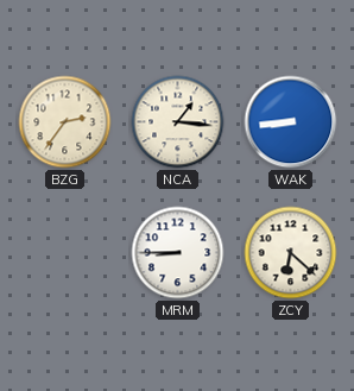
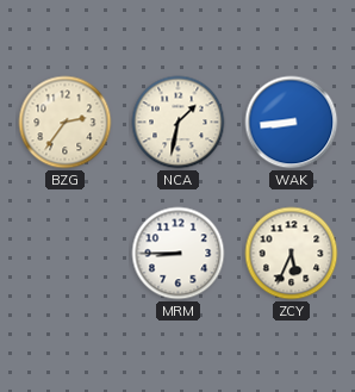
NCA: 1:16 -> 1:32
ZCY: 6:22 -> 5:34
